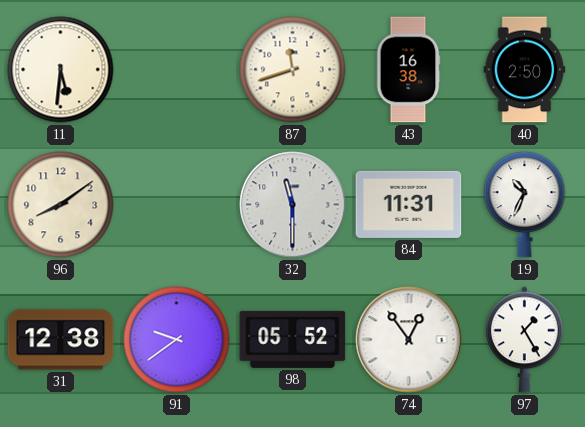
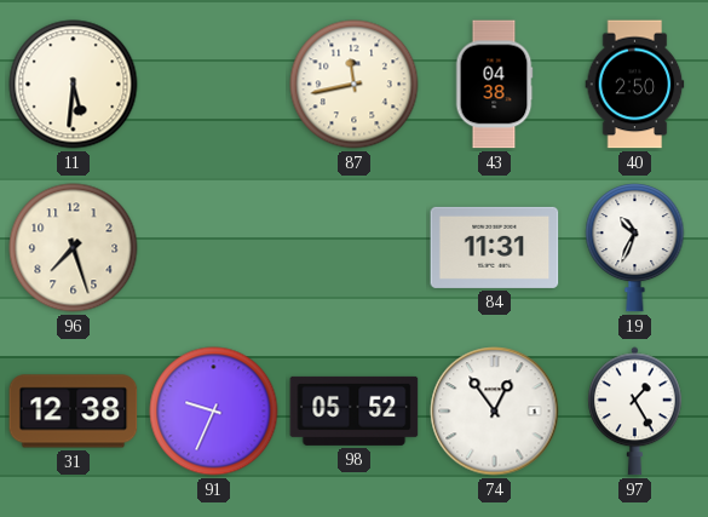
87: 11:42 -> 11:43
43: 16:38 -> 04:38
96: 8:09 -> 7:27
32: 11:30 -> none
91: 9:39 -> 9:34
